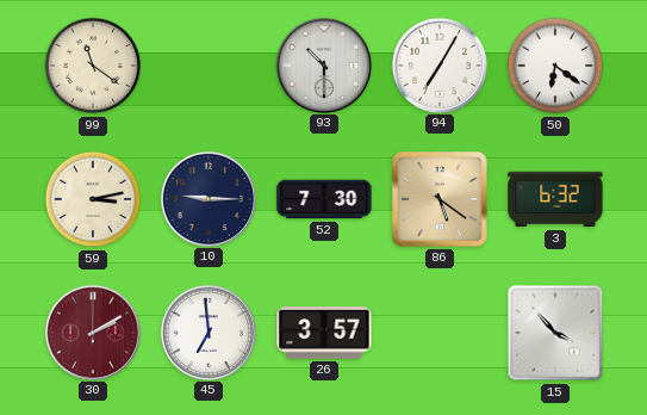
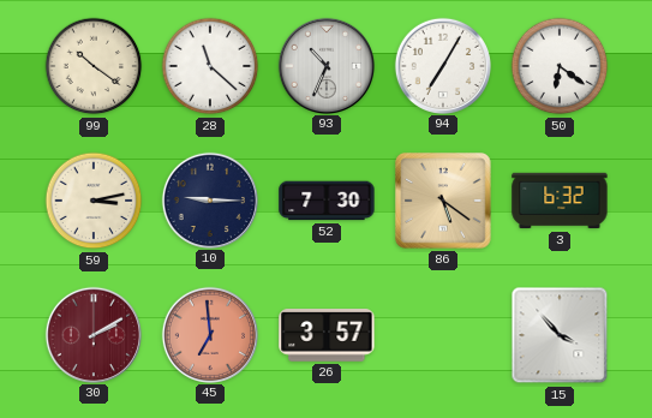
99: 11:21 -> 10:21
28: none -> 11:22
93: 10:30 -> 10:34
45 dial: white -> salmon
